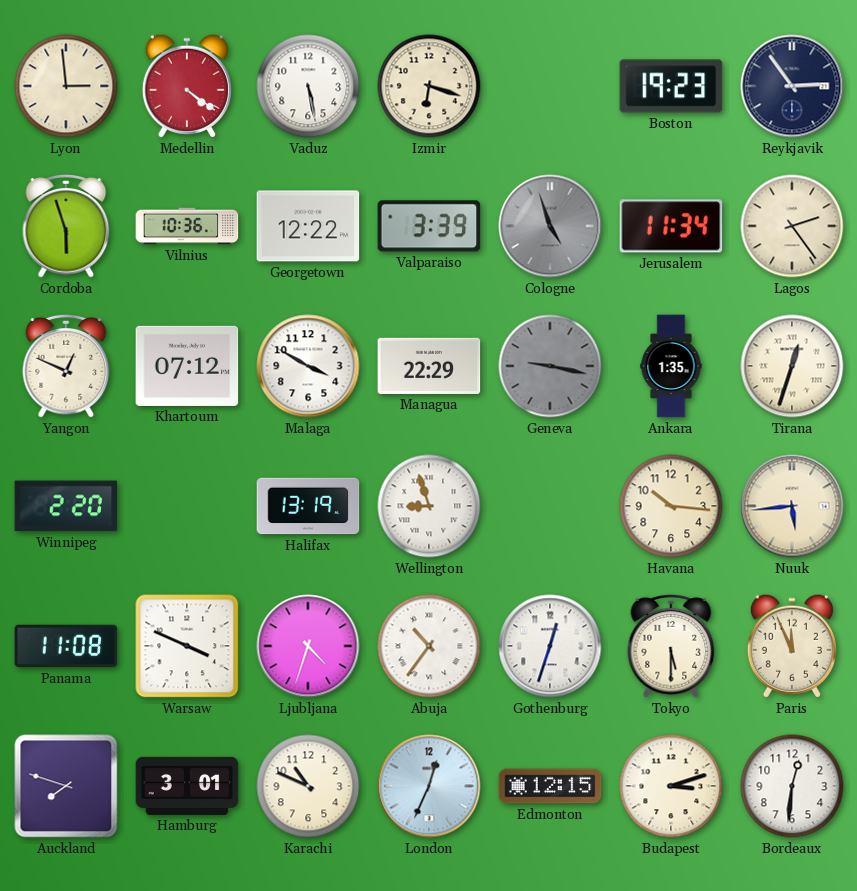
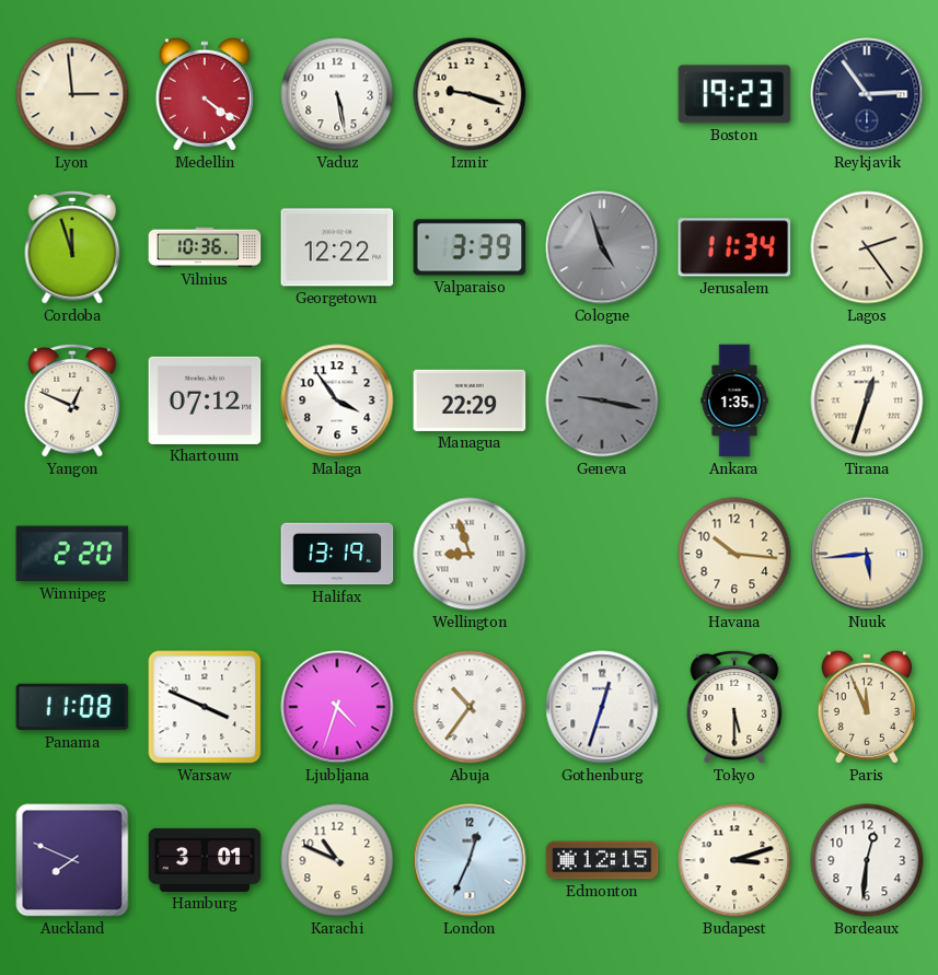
Izmir: 6:18 -> 9:18
Cordoba: 5:57 -> 11:57
Malaga: 3:50 -> 3:54
Auckland: 7:48 -> 7:49
